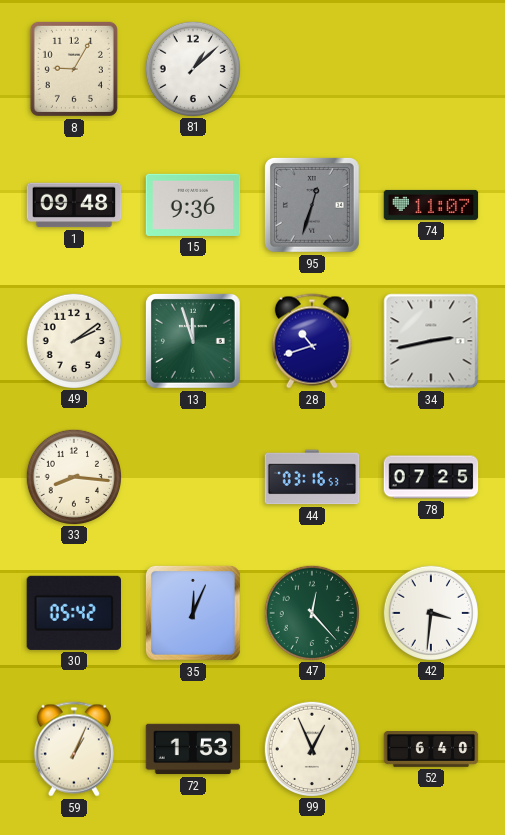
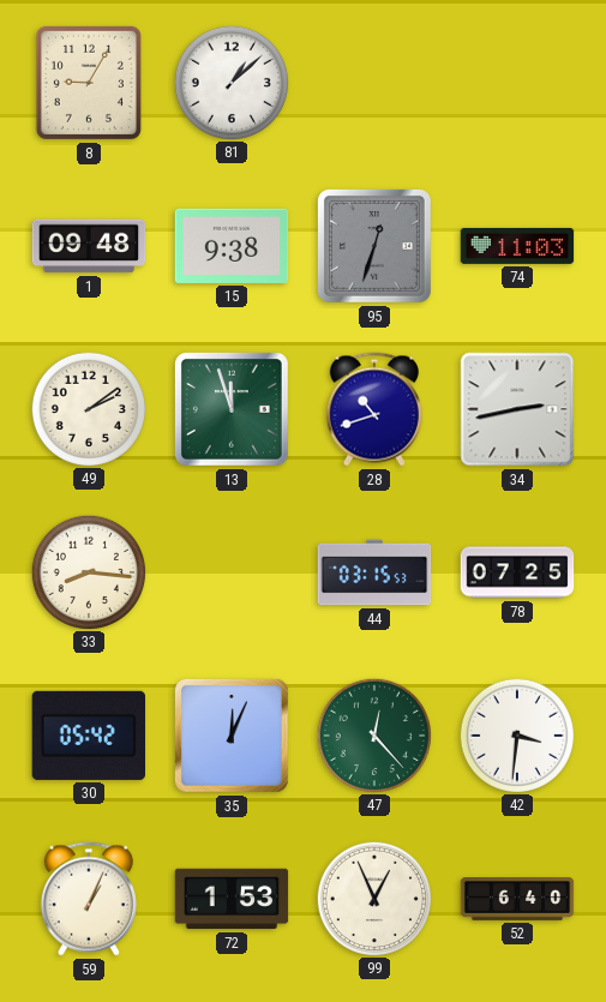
15: 9:36 -> 9:38
74: 11:07 -> 11:03
44: 03:16 -> 03:15
